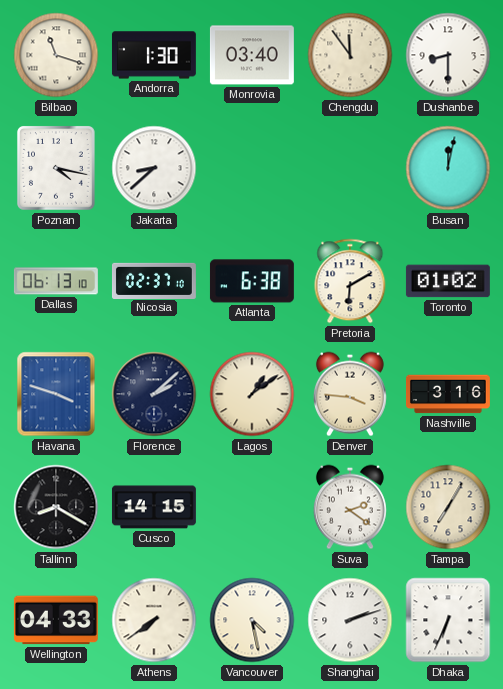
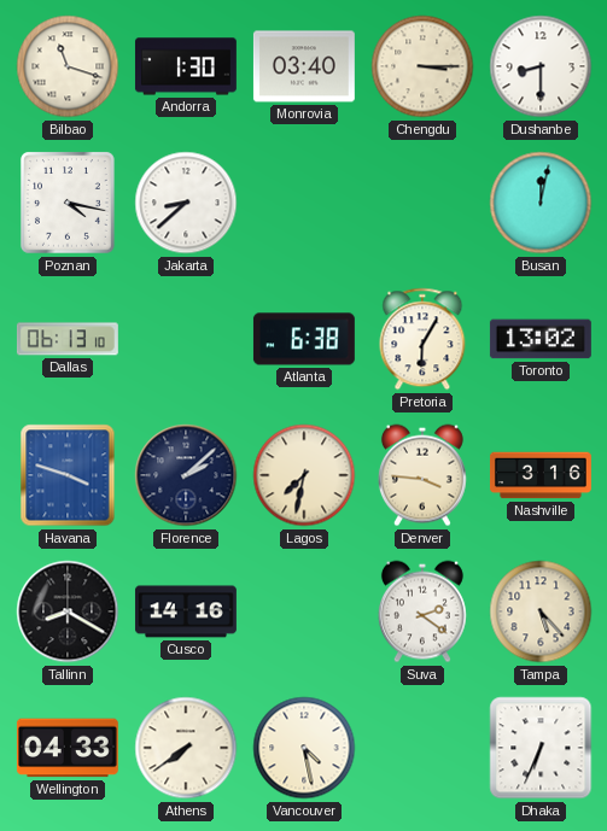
Chengdu: 11:54 -> 3:15
Nicosia: 02:37 -> none
Pretoria: 6:10 -> 6:05
Toronto: 01:02 -> 13:02
Lagos: 1:09 -> 7:32
Cusco: 14:15 -> 14:16
Tampa: 7:05 -> 5:23
Shanghai: 2:12 -> none
